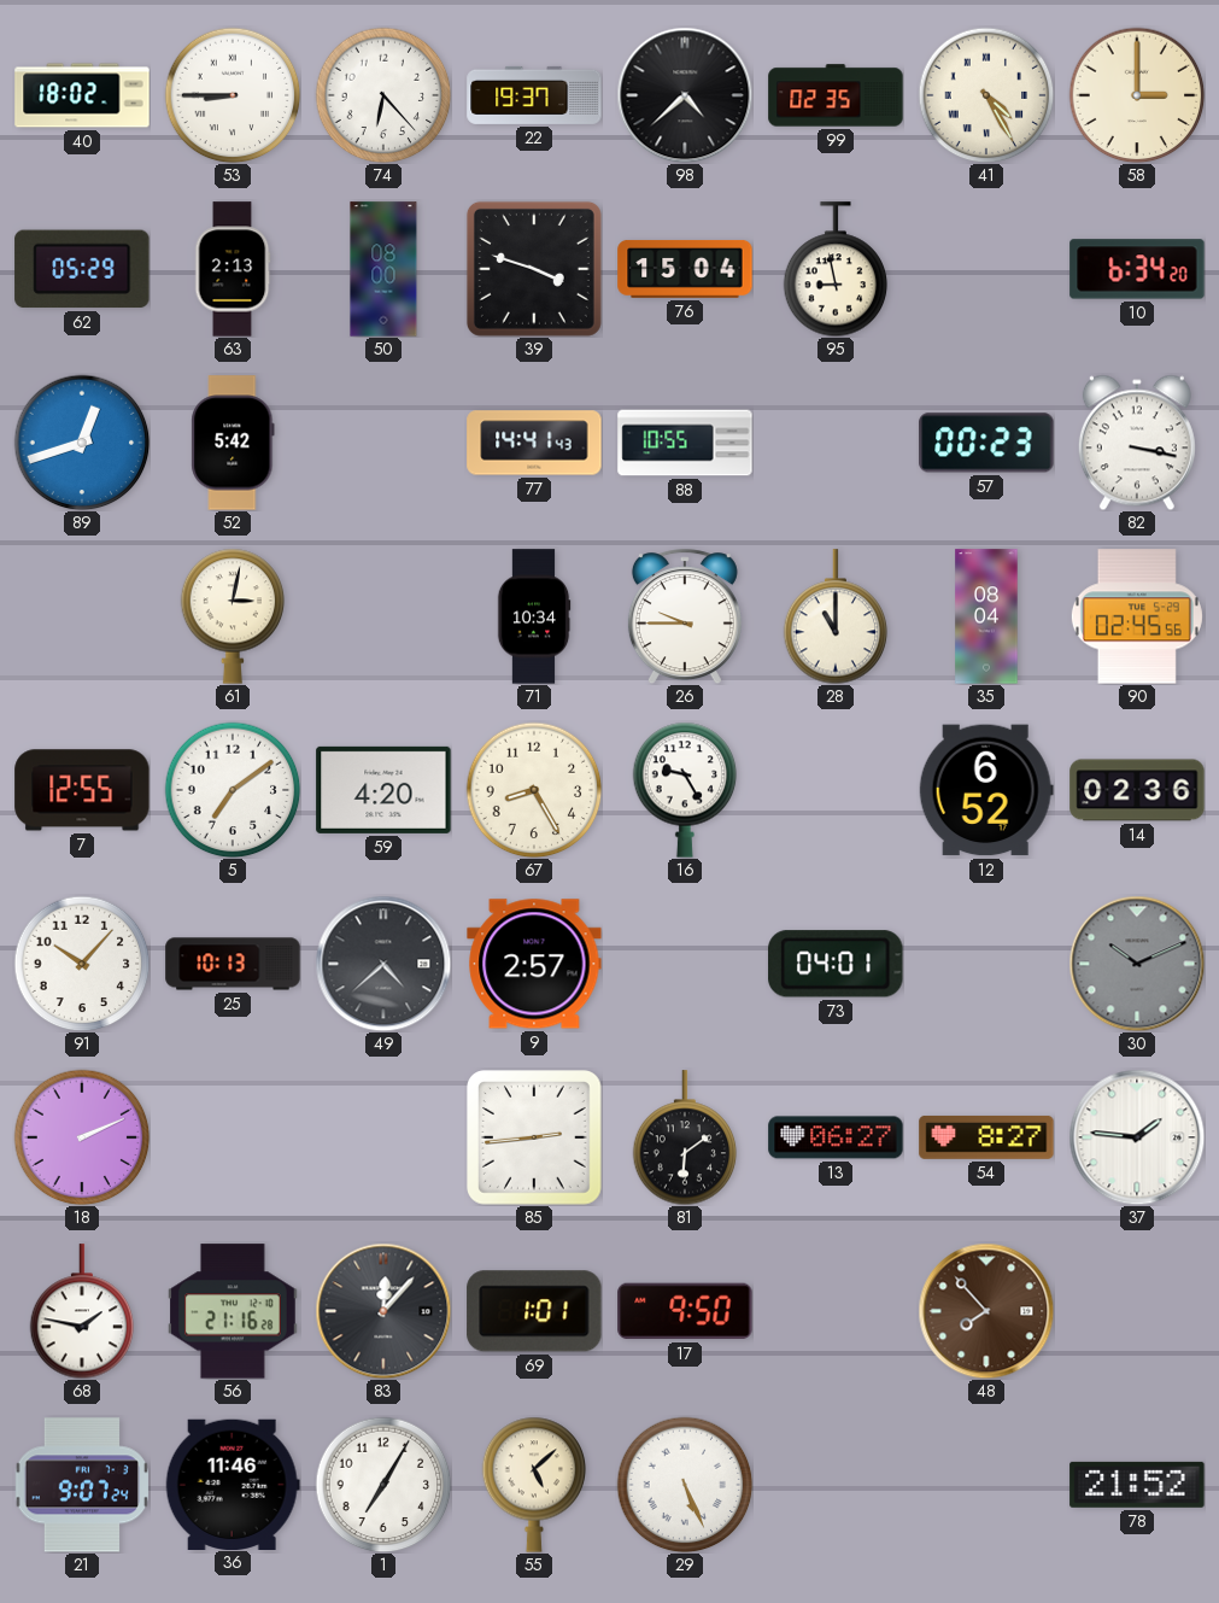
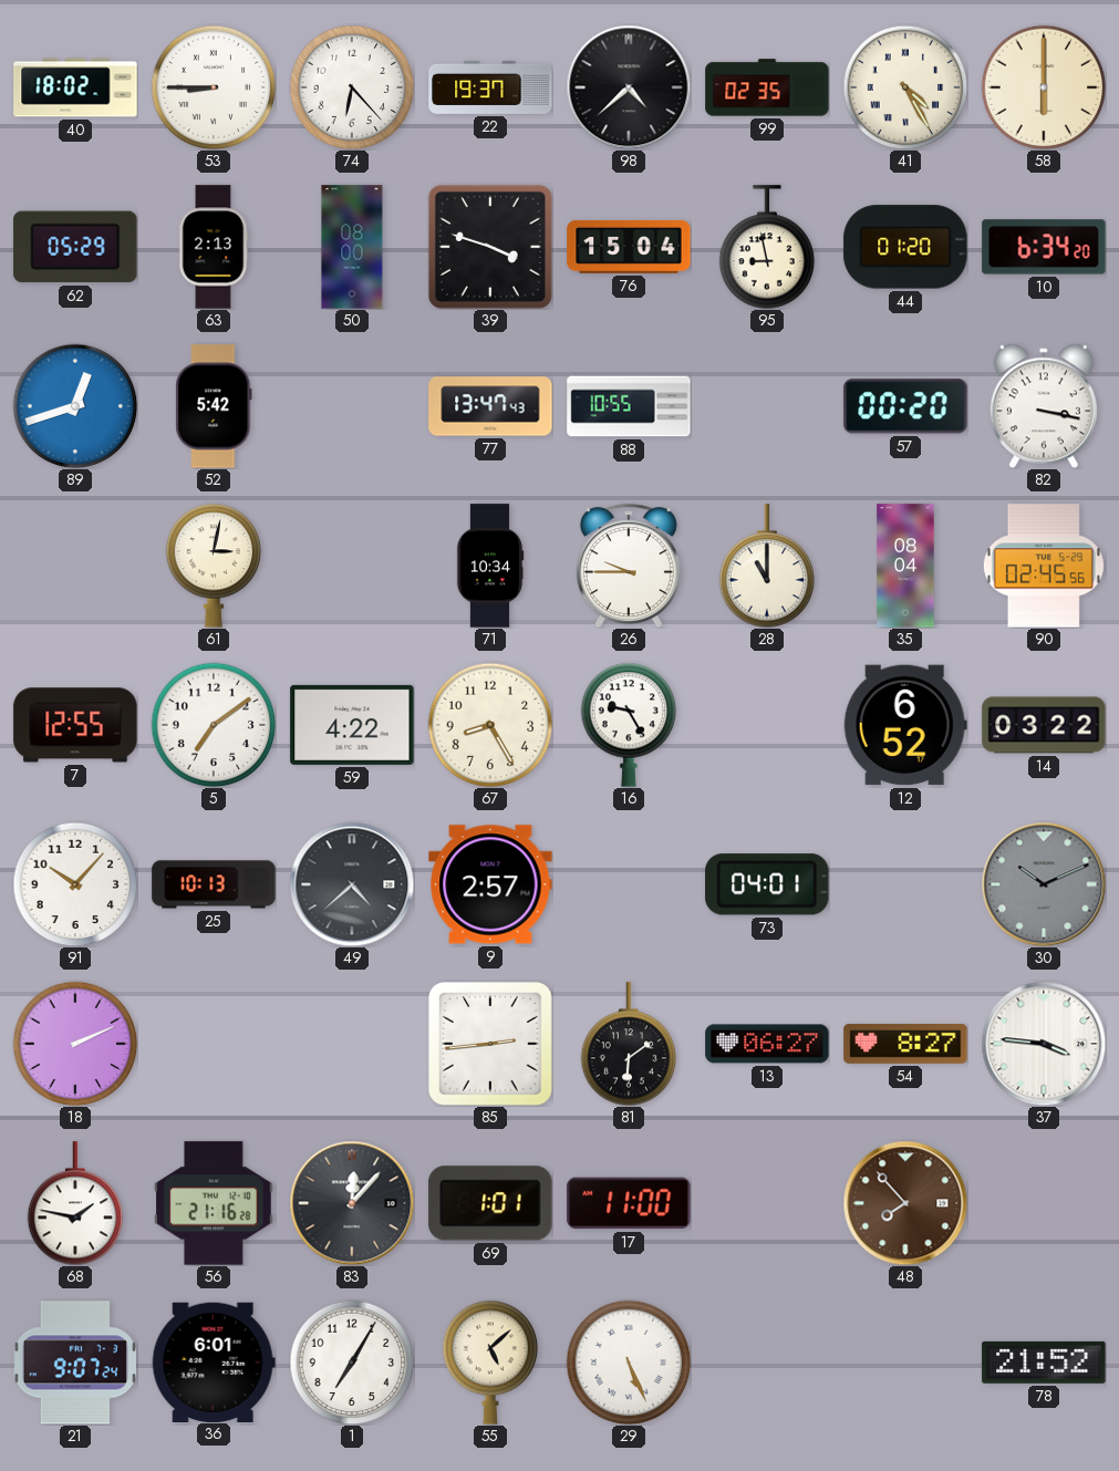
58: 3:00 -> 6:00
44: none -> 01:20
77: 14:41 -> 13:47
57: 00:23 -> 00:20
59: 4:20 -> 4:22
14: 02:36 -> 03:22
37: 1:46 -> 3:46
17: 9:50 -> 11:00
36: 11:46 -> 6:01
